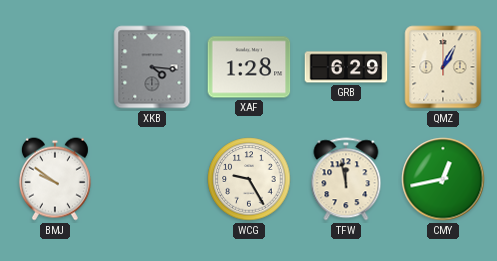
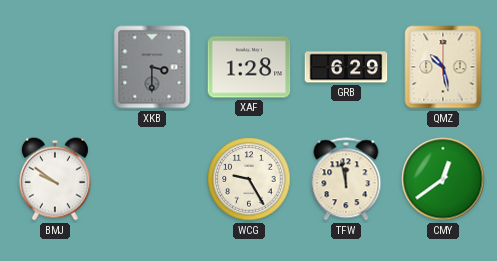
XKB: 4:16 -> 3:30
QMZ: 1:05 -> 10:28
CMY: 12:43 -> 12:39
